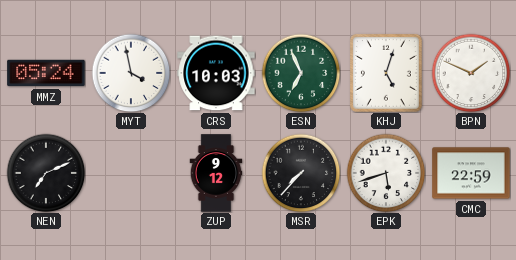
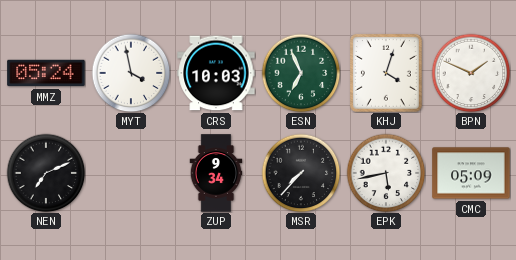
KHJ: 5:03 -> 4:03
ZUP: 9:12 -> 9:34
EPK: 5:42 -> 5:43
CMC: 22:59 -> 05:09
